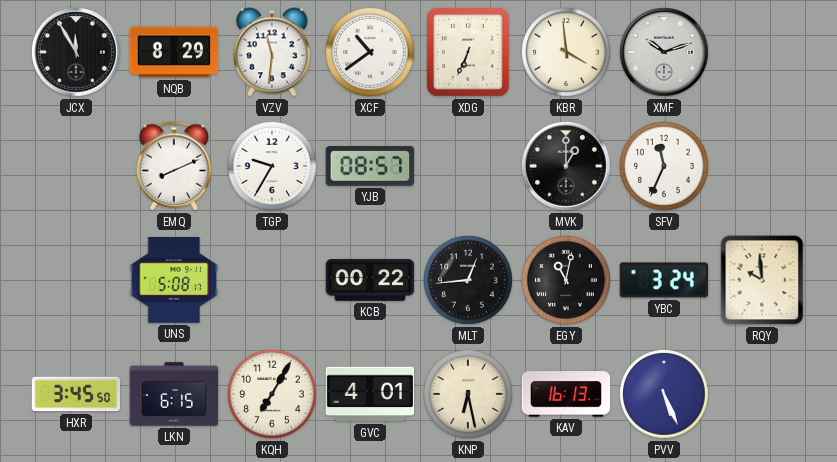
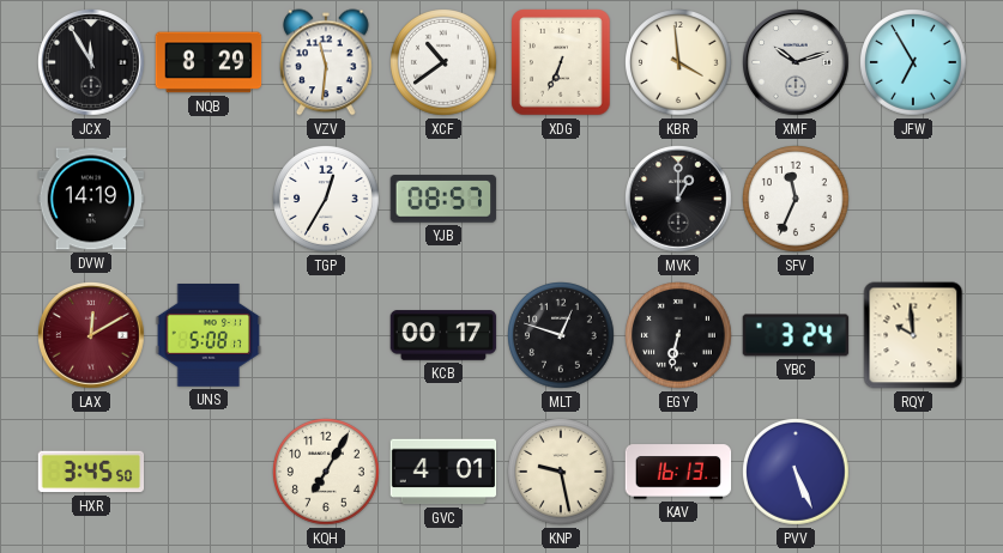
JFW: none -> 6:55
DVW: none -> 14:19
EMQ: 8:11 -> none
TGP: 9:35 -> 12:35
LAX: none -> 12:10
KCB: 00:22 -> 00:17
MLT: 12:44 -> 12:48
EGY: 11:02 -> 6:32
LKN: 6:15 -> none
KNP: 6:28 -> 9:28
